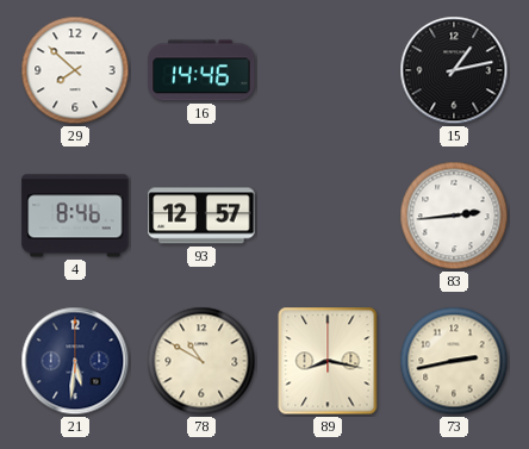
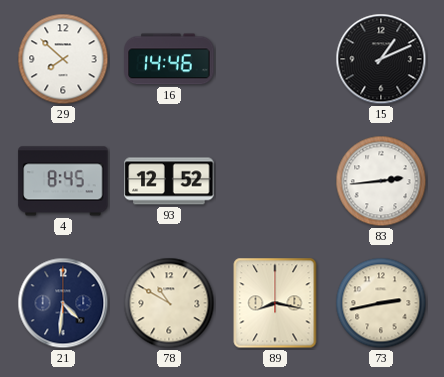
15: 1:13 -> 1:11
4: 8:46 -> 8:45
93: 12:57 -> 12:52
21: 5:31 -> 4:31
